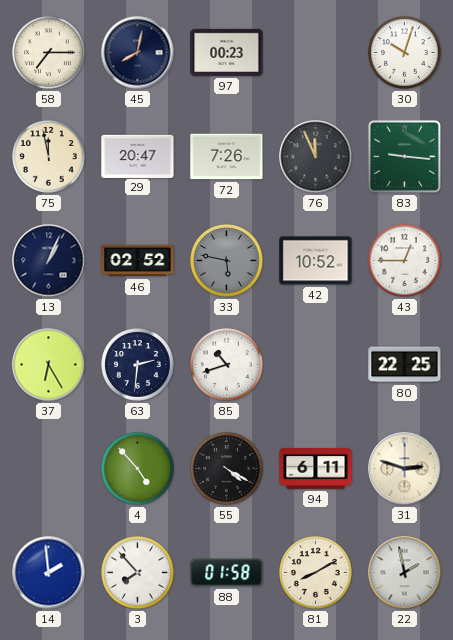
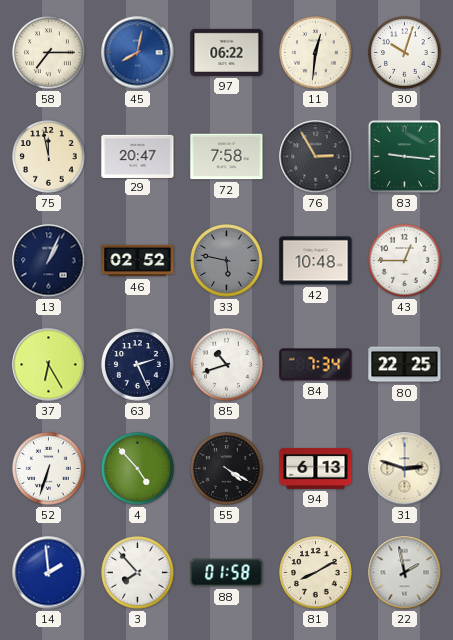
45 dial: navy -> blue
97: 00:23 -> 06:22
11: none -> 12:31
72: 7:26 -> 7:58
76: 11:56 -> 2:55
42: 10:52 -> 10:48
63: 2:31 -> 2:26
84: none -> 7:34
52: none -> 6:33
94: 6:11 -> 6:13
